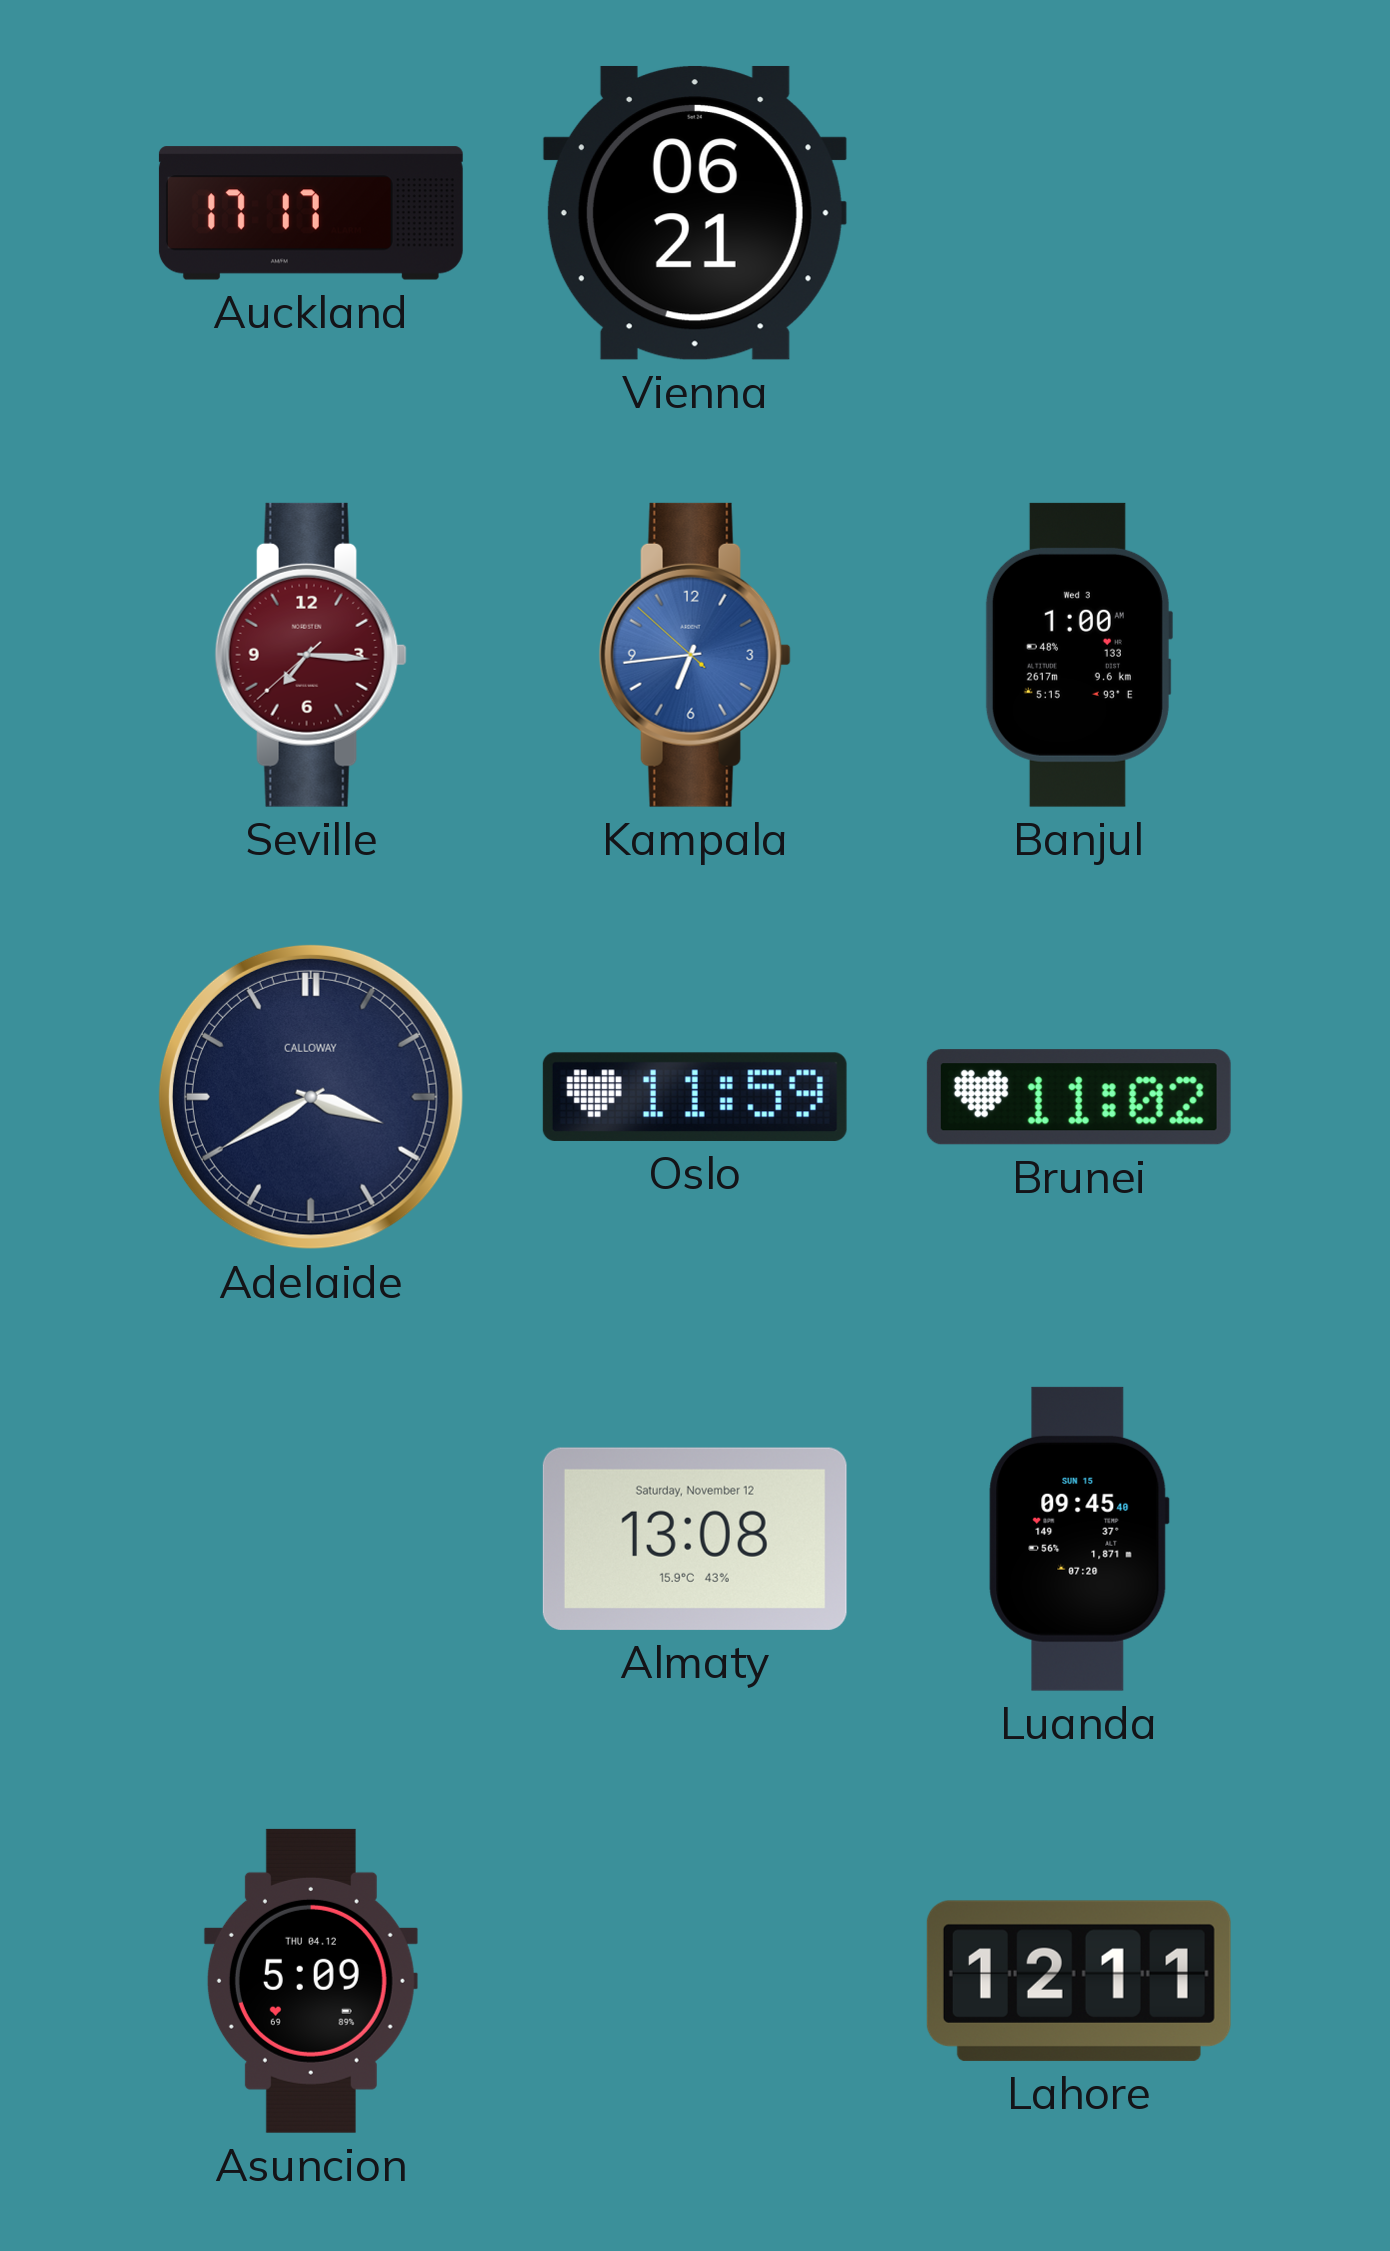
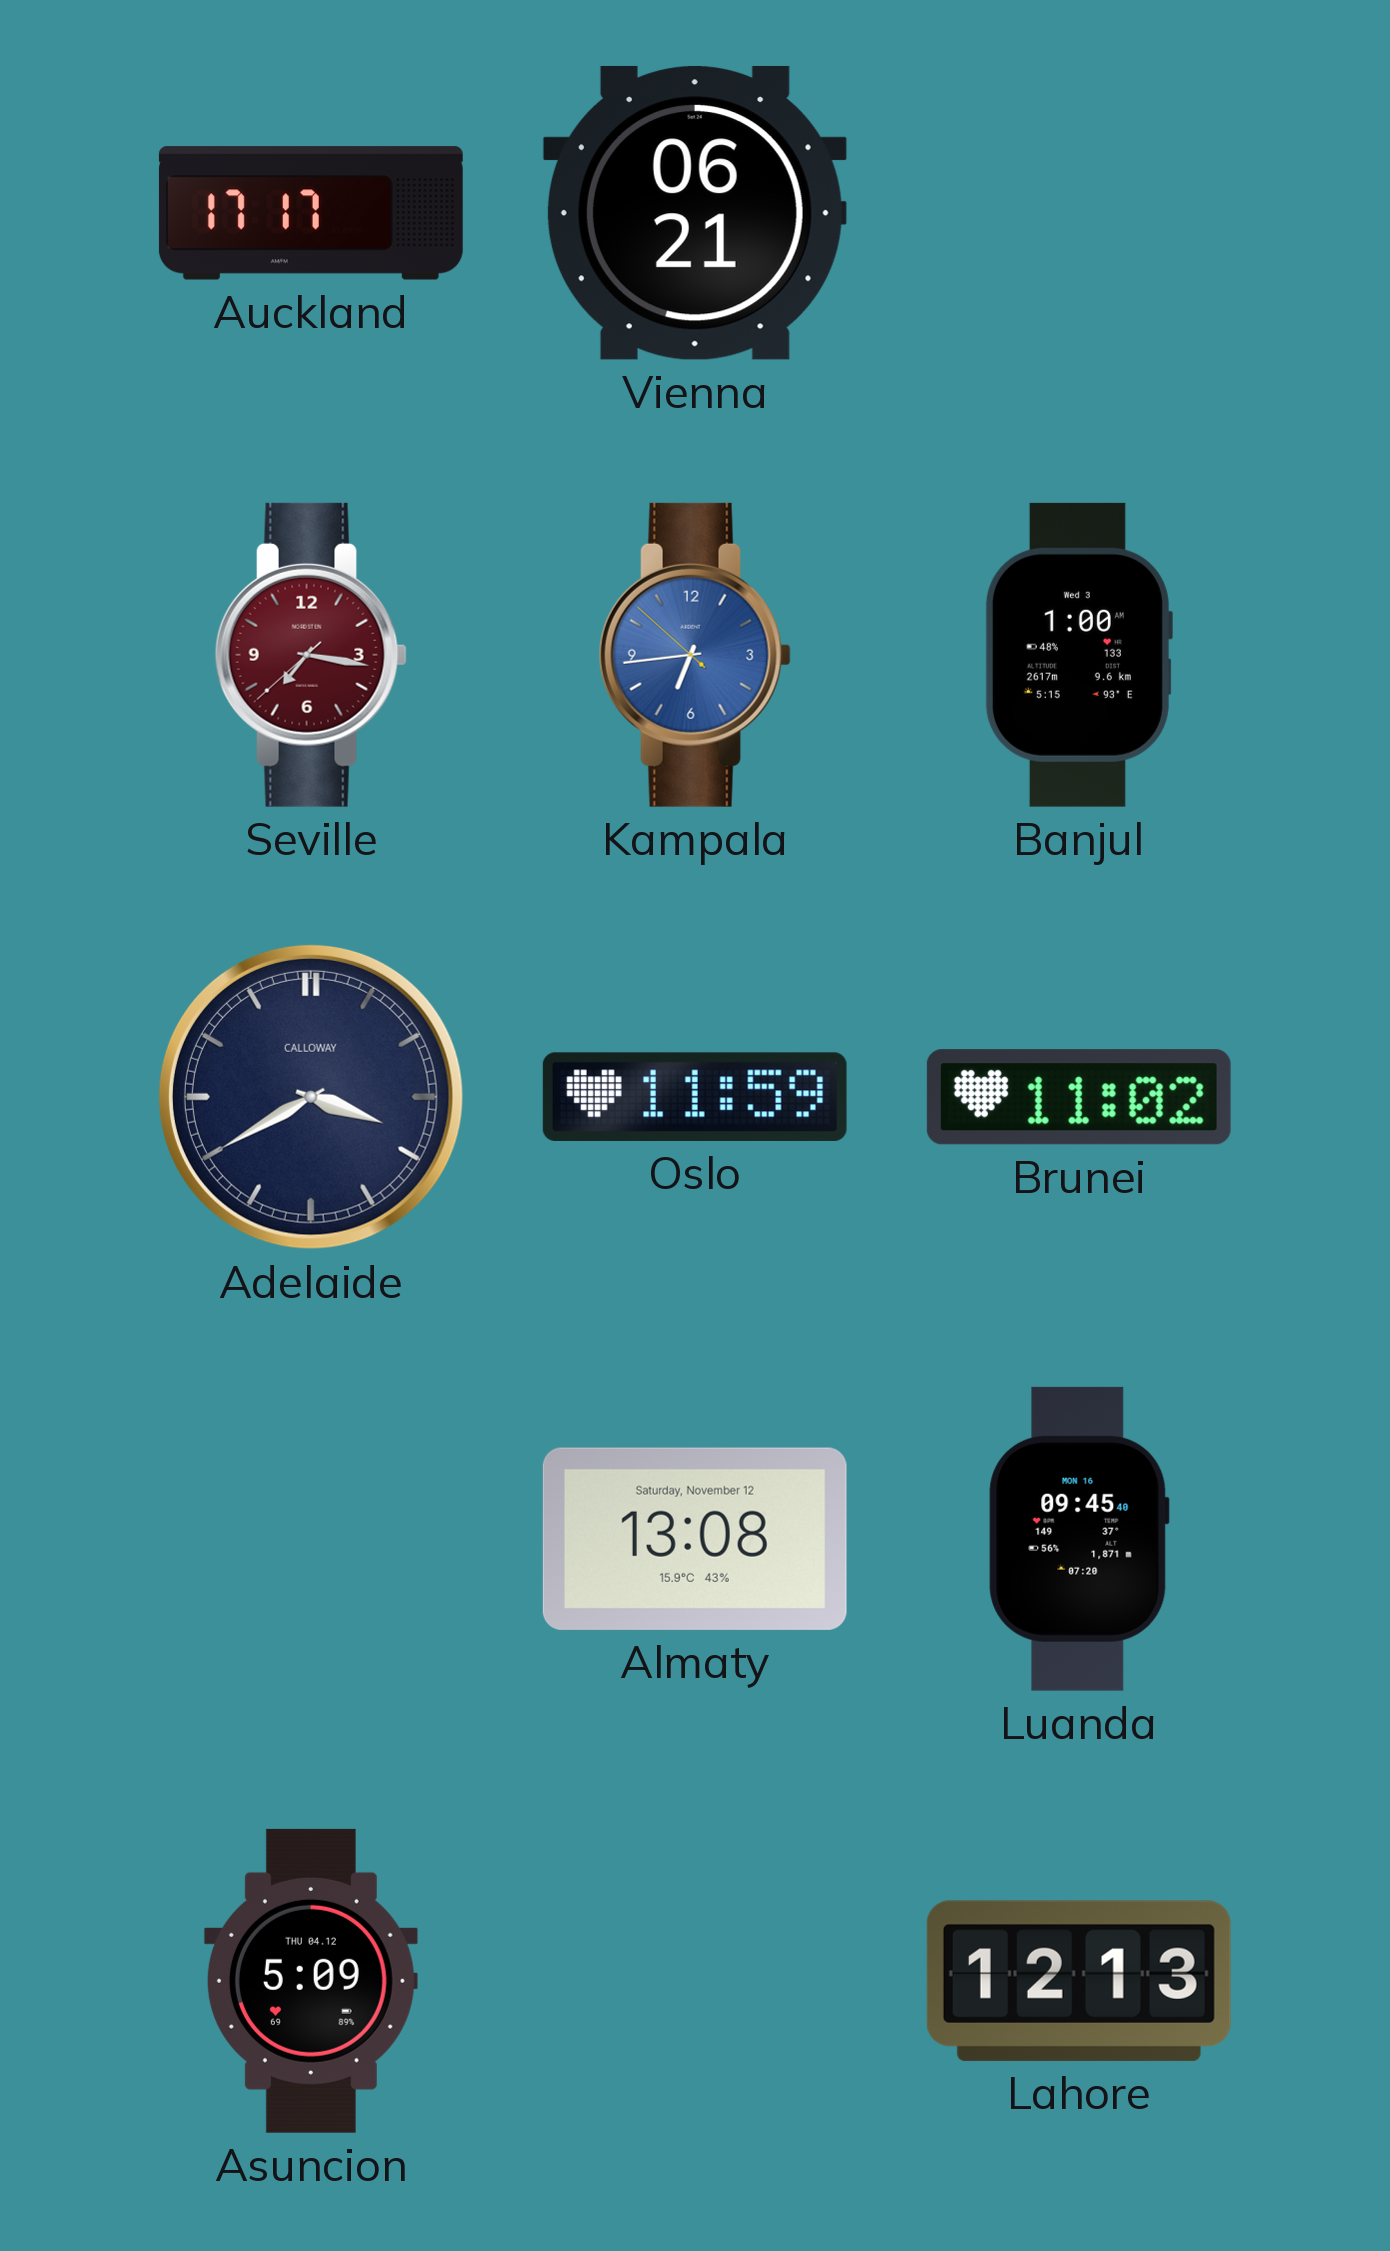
Seville: 7:15 -> 7:16
Luanda date: SUN 15 -> MON 16
Lahore: 12:11 -> 12:13
